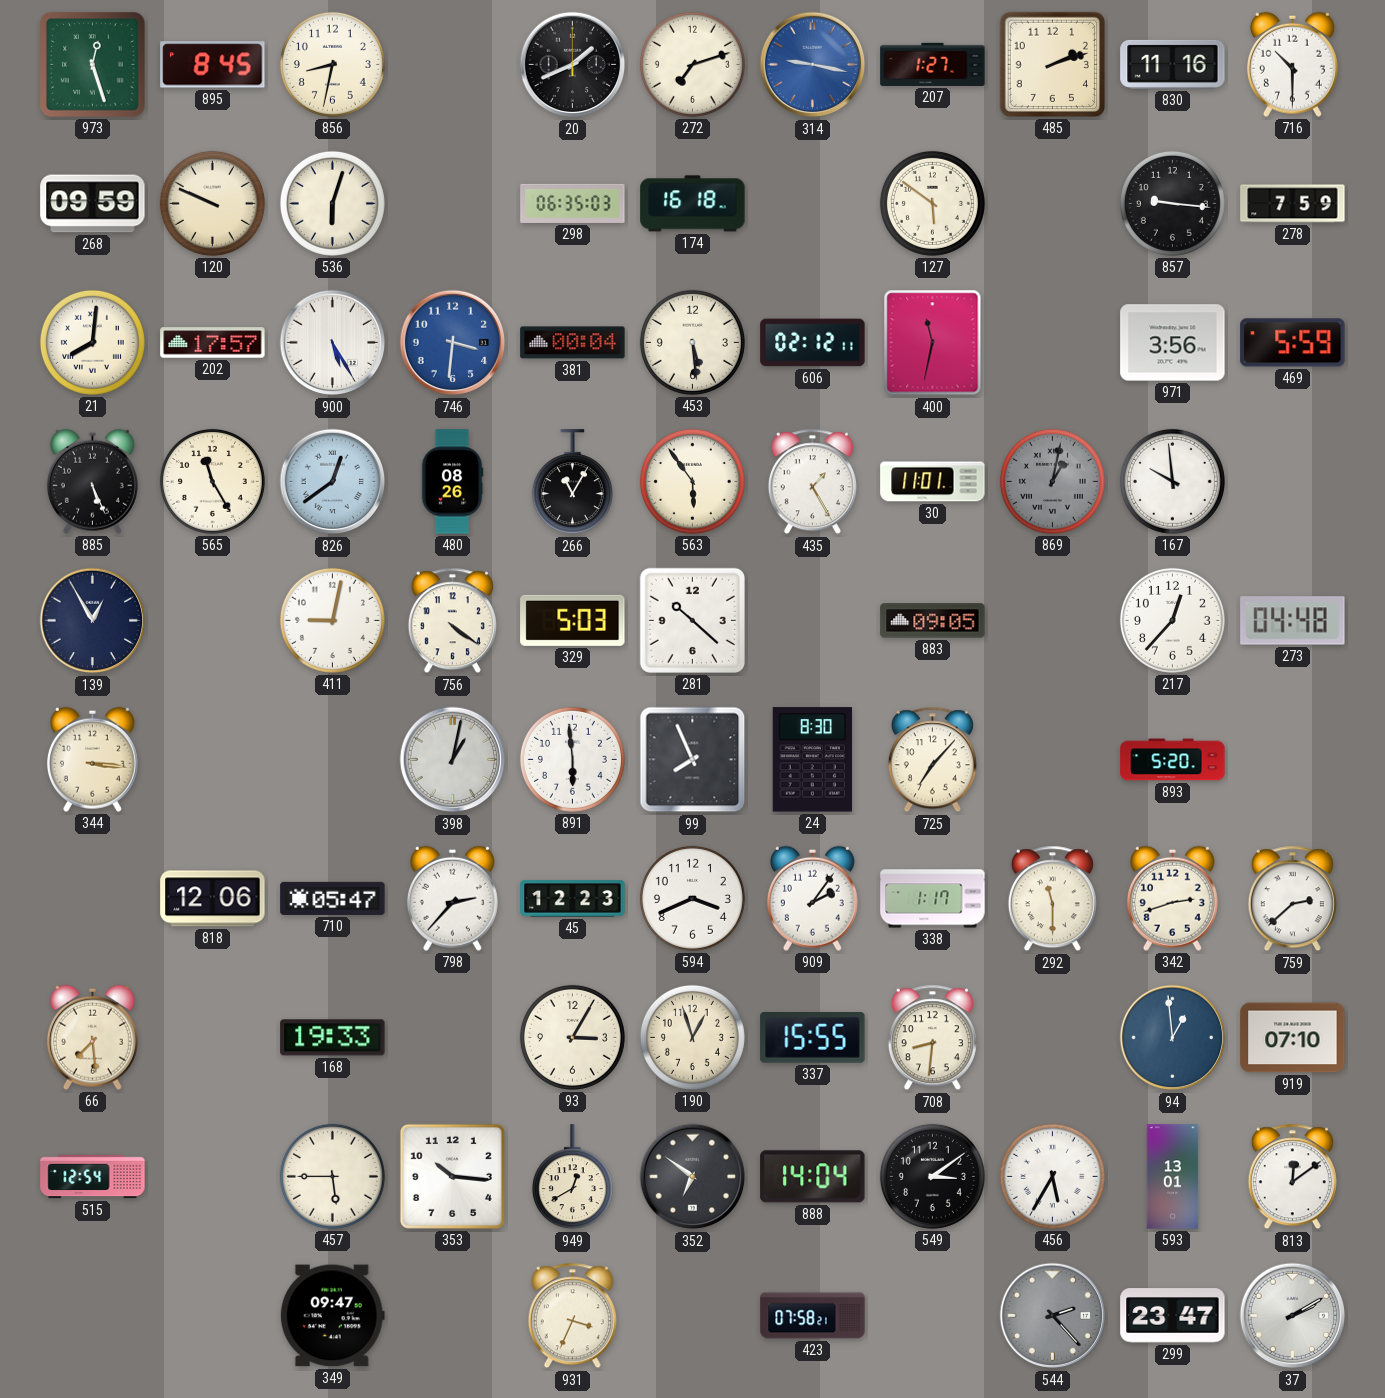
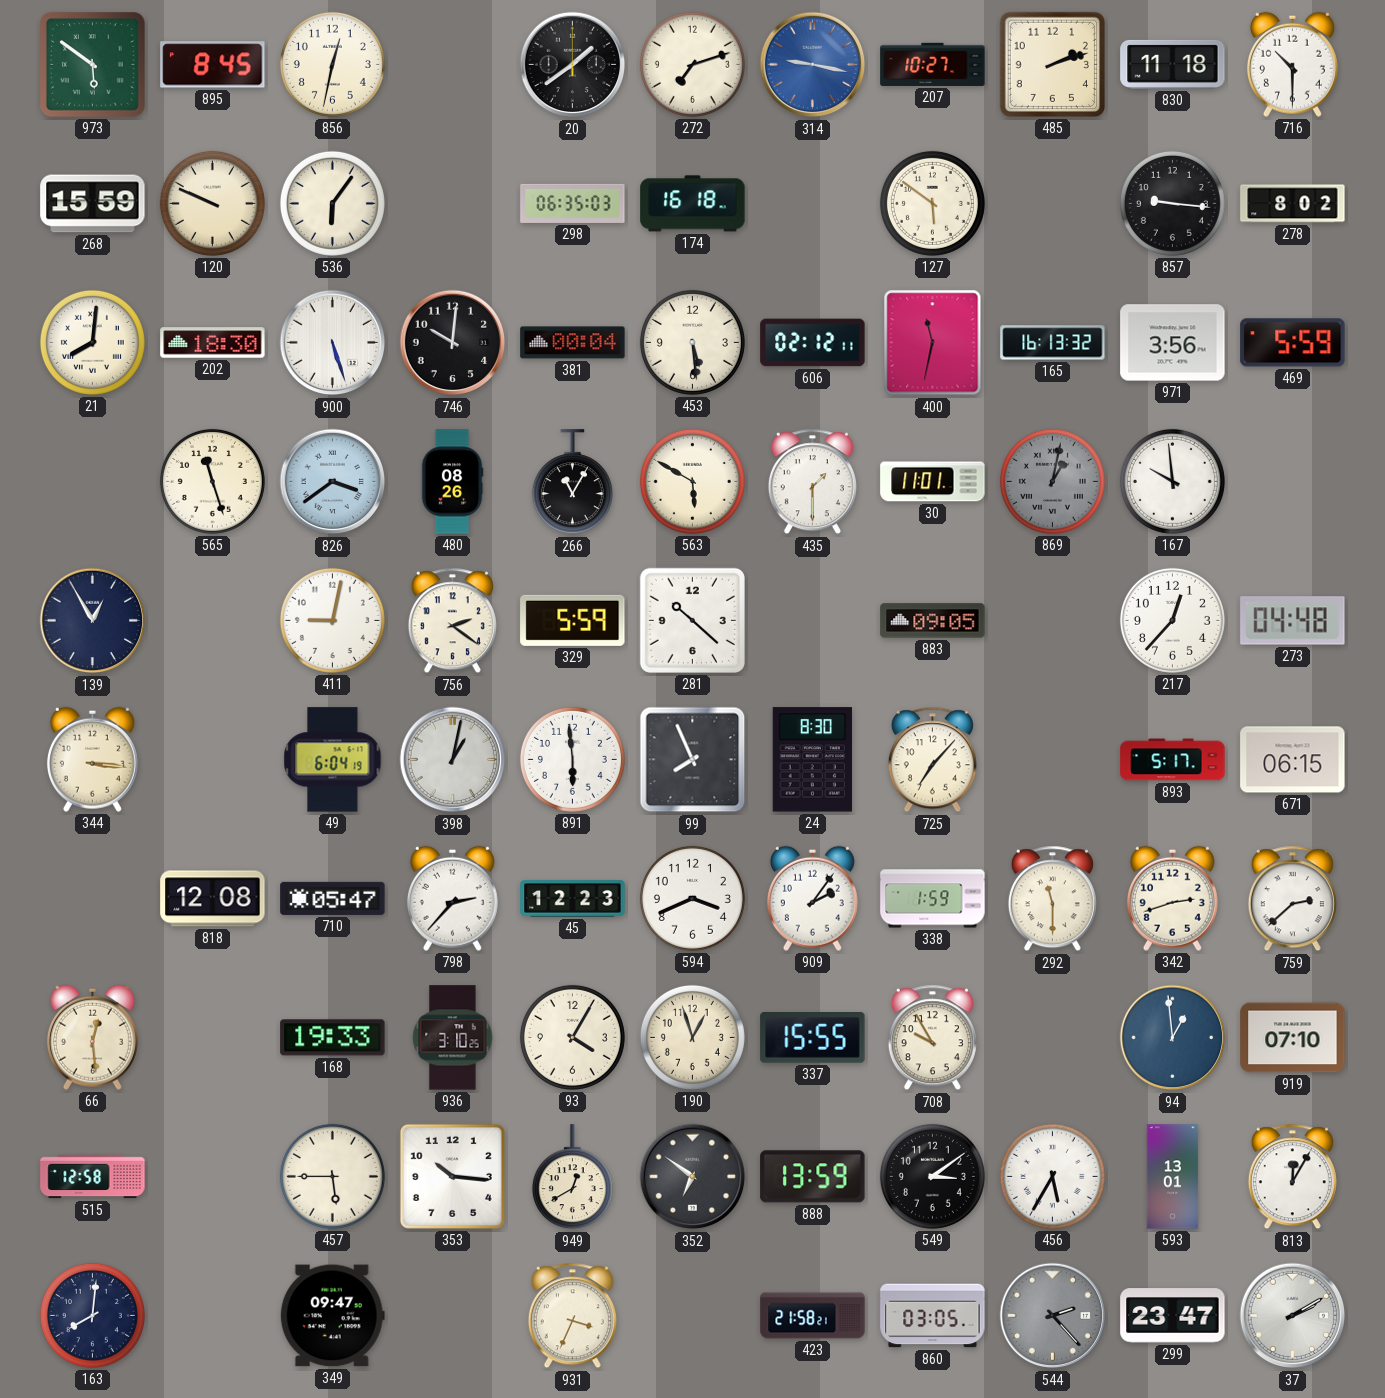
973: 12:27 -> 5:51
856: 8:32 -> 12:32
20: 1:41 -> 1:39
207: 1:27 -> 10:27
830: 11:16 -> 11:18
268: 09:59 -> 15:59
536: 6:03 -> 6:06
278: 7:59 -> 8:02
202: 17:57 -> 18:30
900: 5:25 -> 5:27
746: 3:31 -> 10:01
746 dial: blue -> black
165: none -> 16:13
885: 5:26 -> none
565: 11:25 -> 11:27
826: 12:39 -> 3:39
563: 5:54 -> 5:50
435: 1:25 -> 1:30
756: 4:21 -> 2:21
329: 5:03 -> 5:59
49: none -> 6:04
893: 5:20 -> 5:17
671: none -> 06:15
818: 12:06 -> 12:08
338: 1:17 -> 1:59
66: 7:29 -> 12:29
936: none -> 3:10
93: 3:05 -> 4:05
708: 8:31 -> 9:55
515: 12:54 -> 12:58
888: 14:04 -> 13:59
813: 12:09 -> 12:05
163: none -> 8:01
423: 07:58 -> 21:58
860: none -> 03:05
